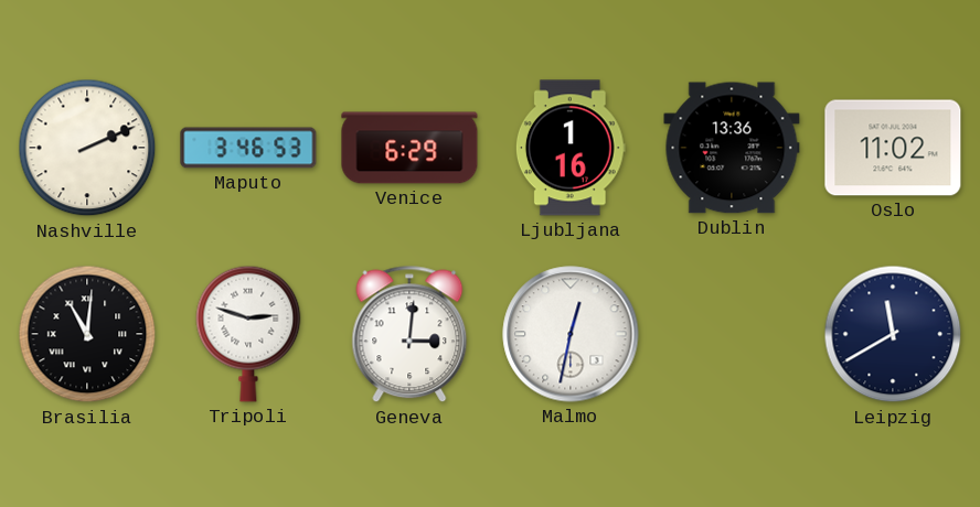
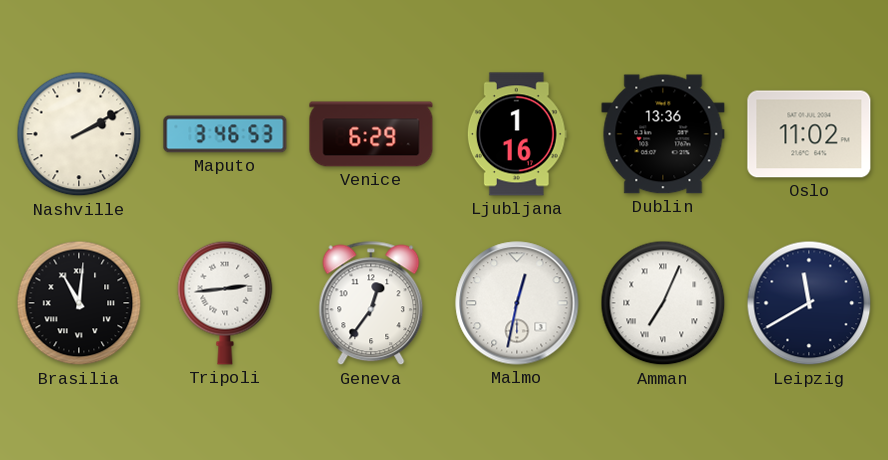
Nashville: 2:11 -> 2:10
Tripoli: 2:48 -> 2:44
Geneva: 3:01 -> 12:36
Amman: none -> 7:04
